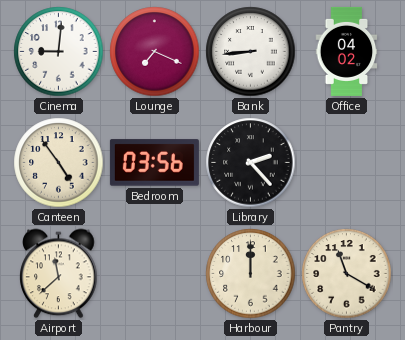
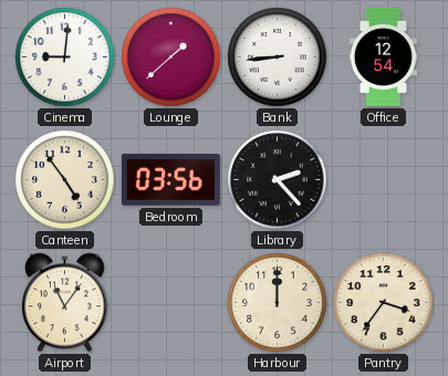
Lounge: 7:19 -> 1:38
Office: 04:02 -> 12:54
Airport: 11:38 -> 11:06
Pantry: 11:20 -> 3:36
